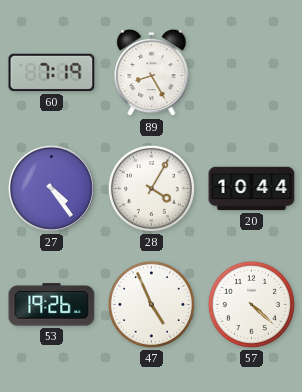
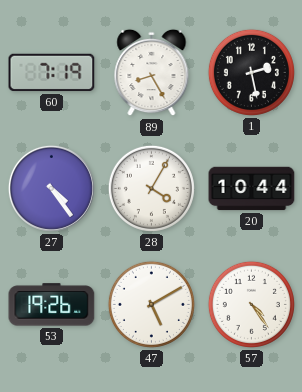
1: none -> 2:28
47: 4:56 -> 5:10
57: 4:22 -> 4:24
